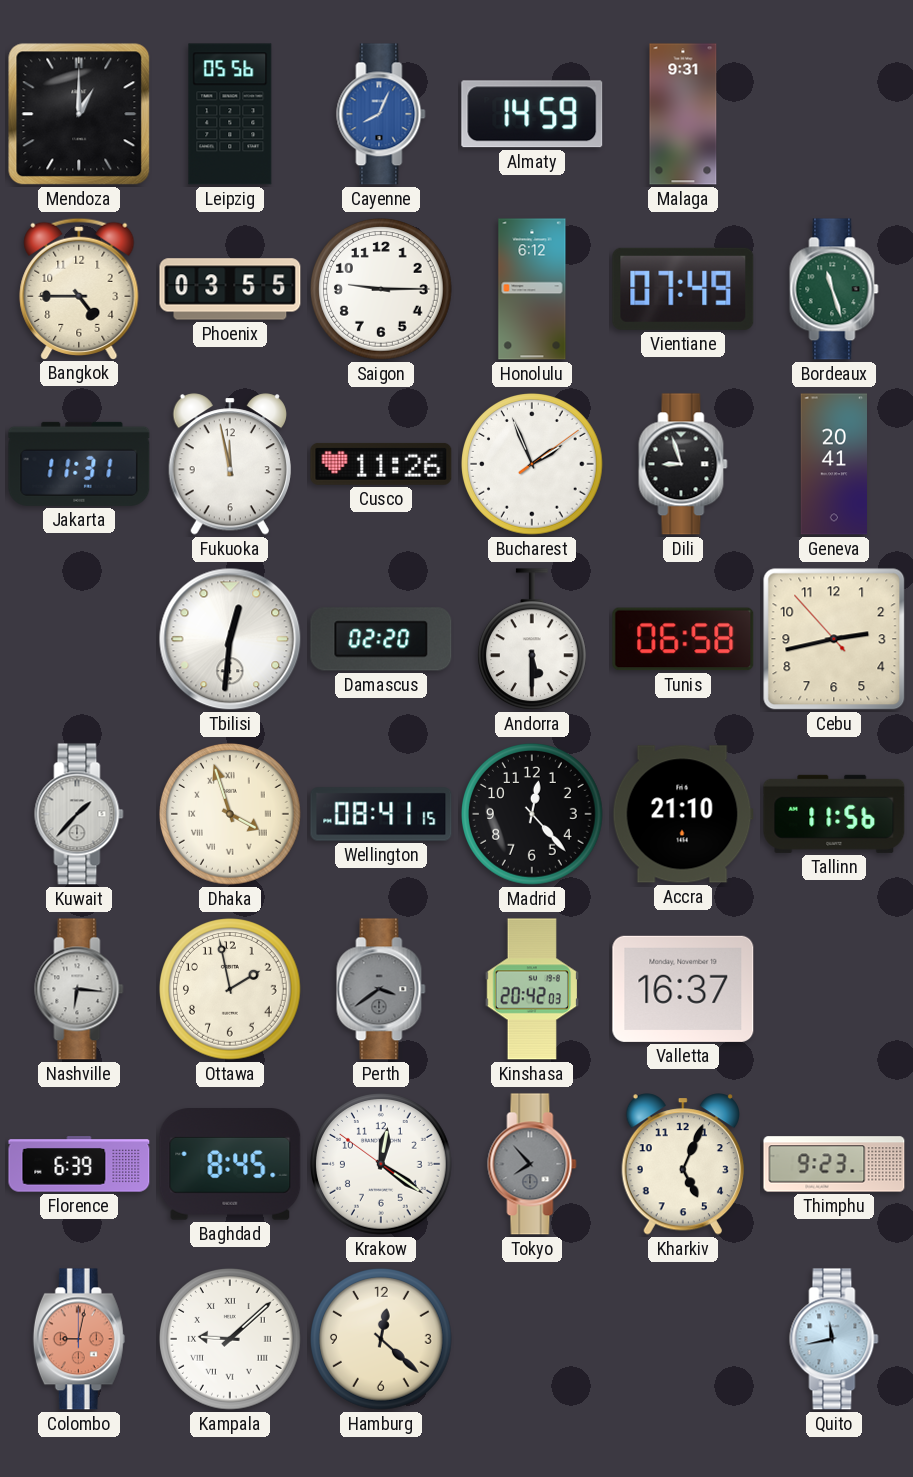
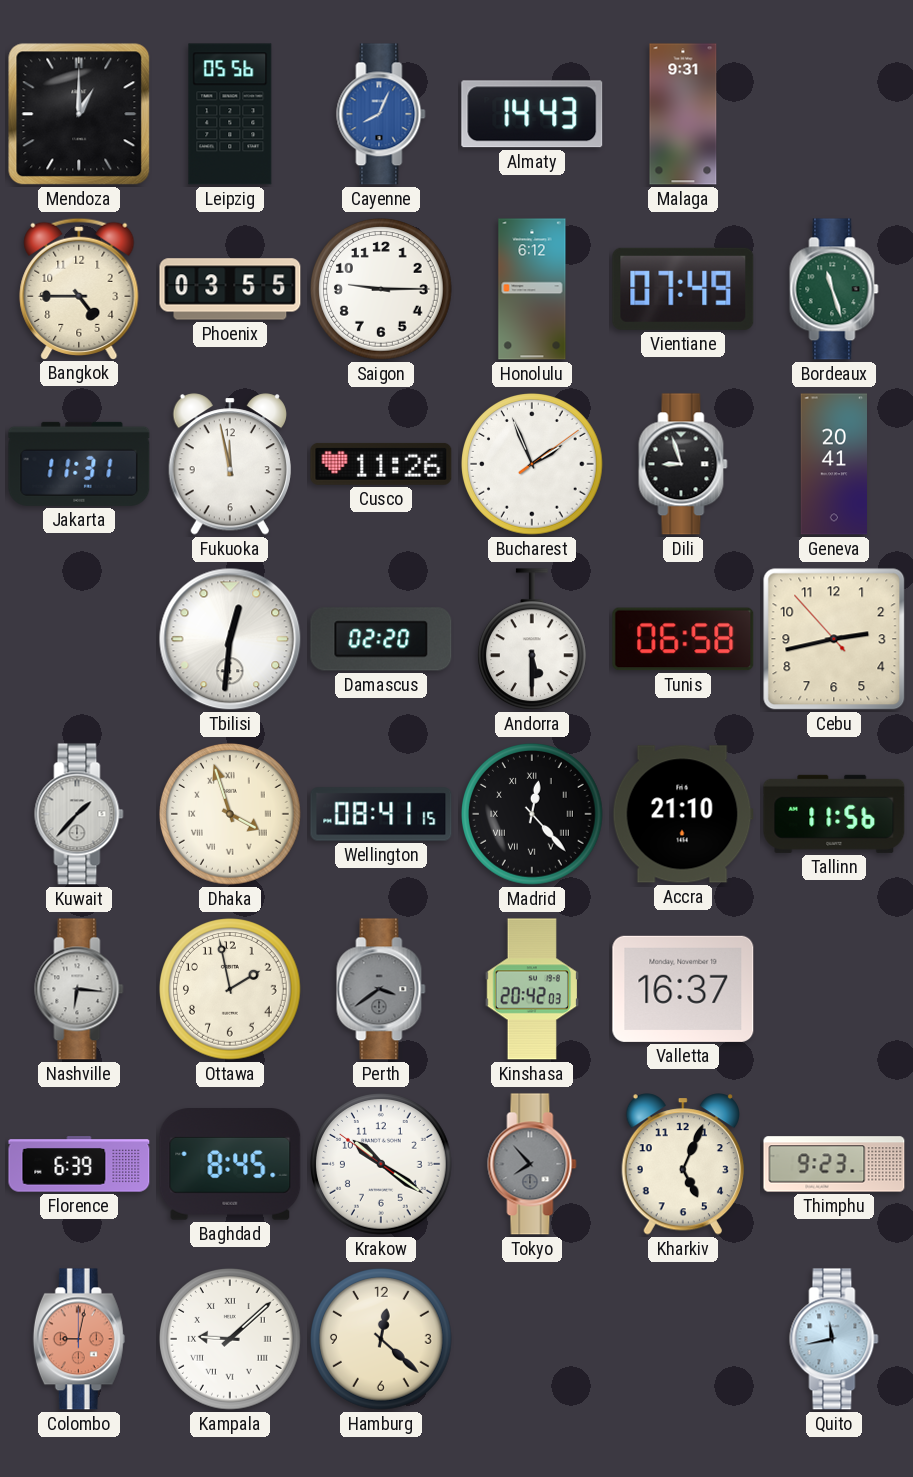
Almaty: 14:59 -> 14:43
Madrid numerals: Arabic -> Roman
Krakow: 12:20 -> 10:20
